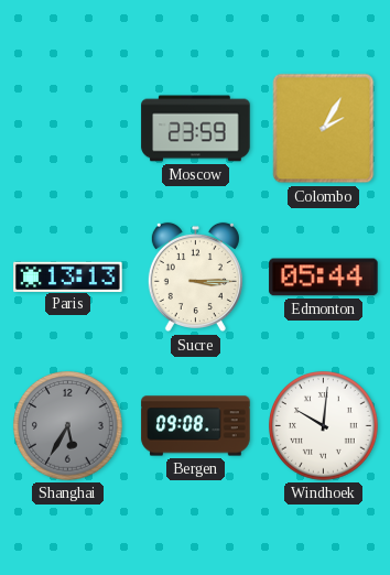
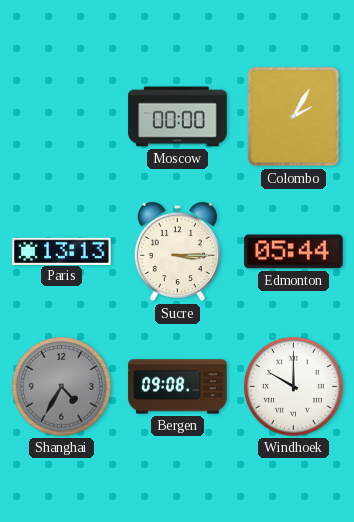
Moscow: 23:59 -> 00:00
Shanghai: 5:35 -> 4:35
Windhoek: 10:01 -> 10:00
